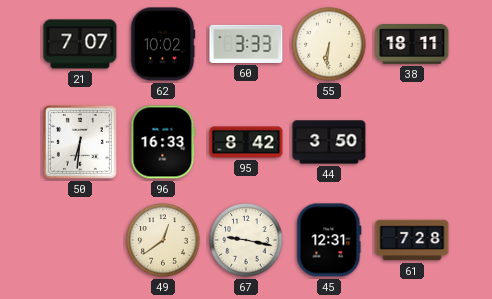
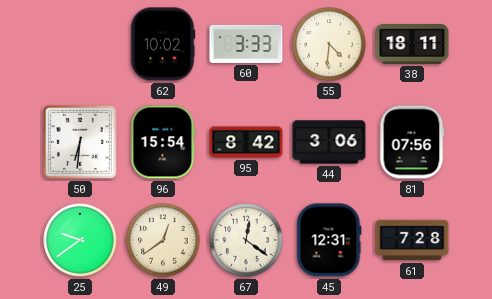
21: 7:07 -> none
55: 6:31 -> 4:31
96: 16:33 -> 15:54
44: 3:50 -> 3:06
81: none -> 07:56
25: none -> 9:39
67: 9:17 -> 12:21
